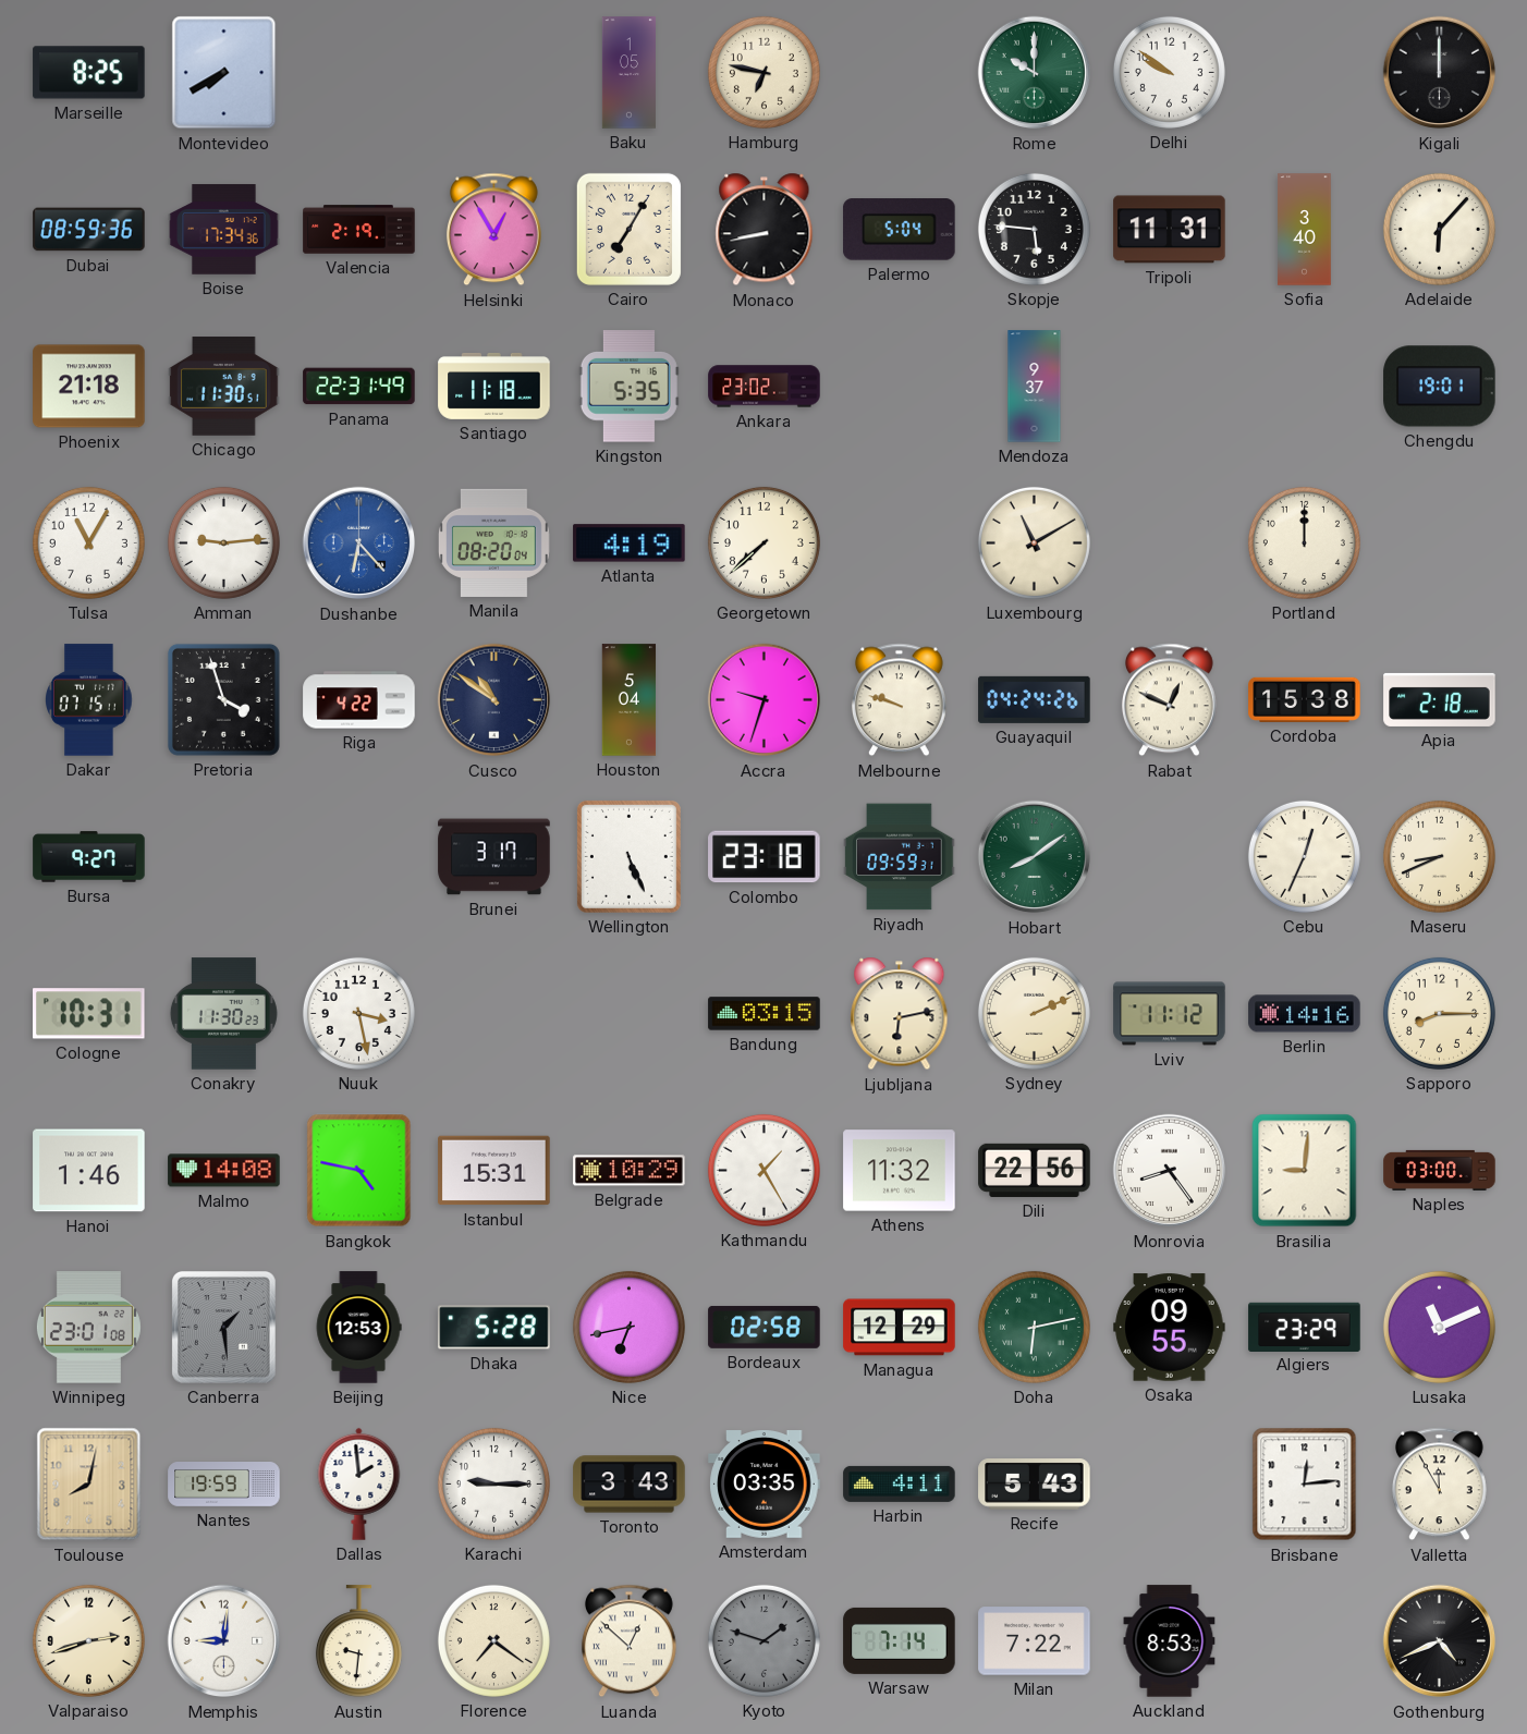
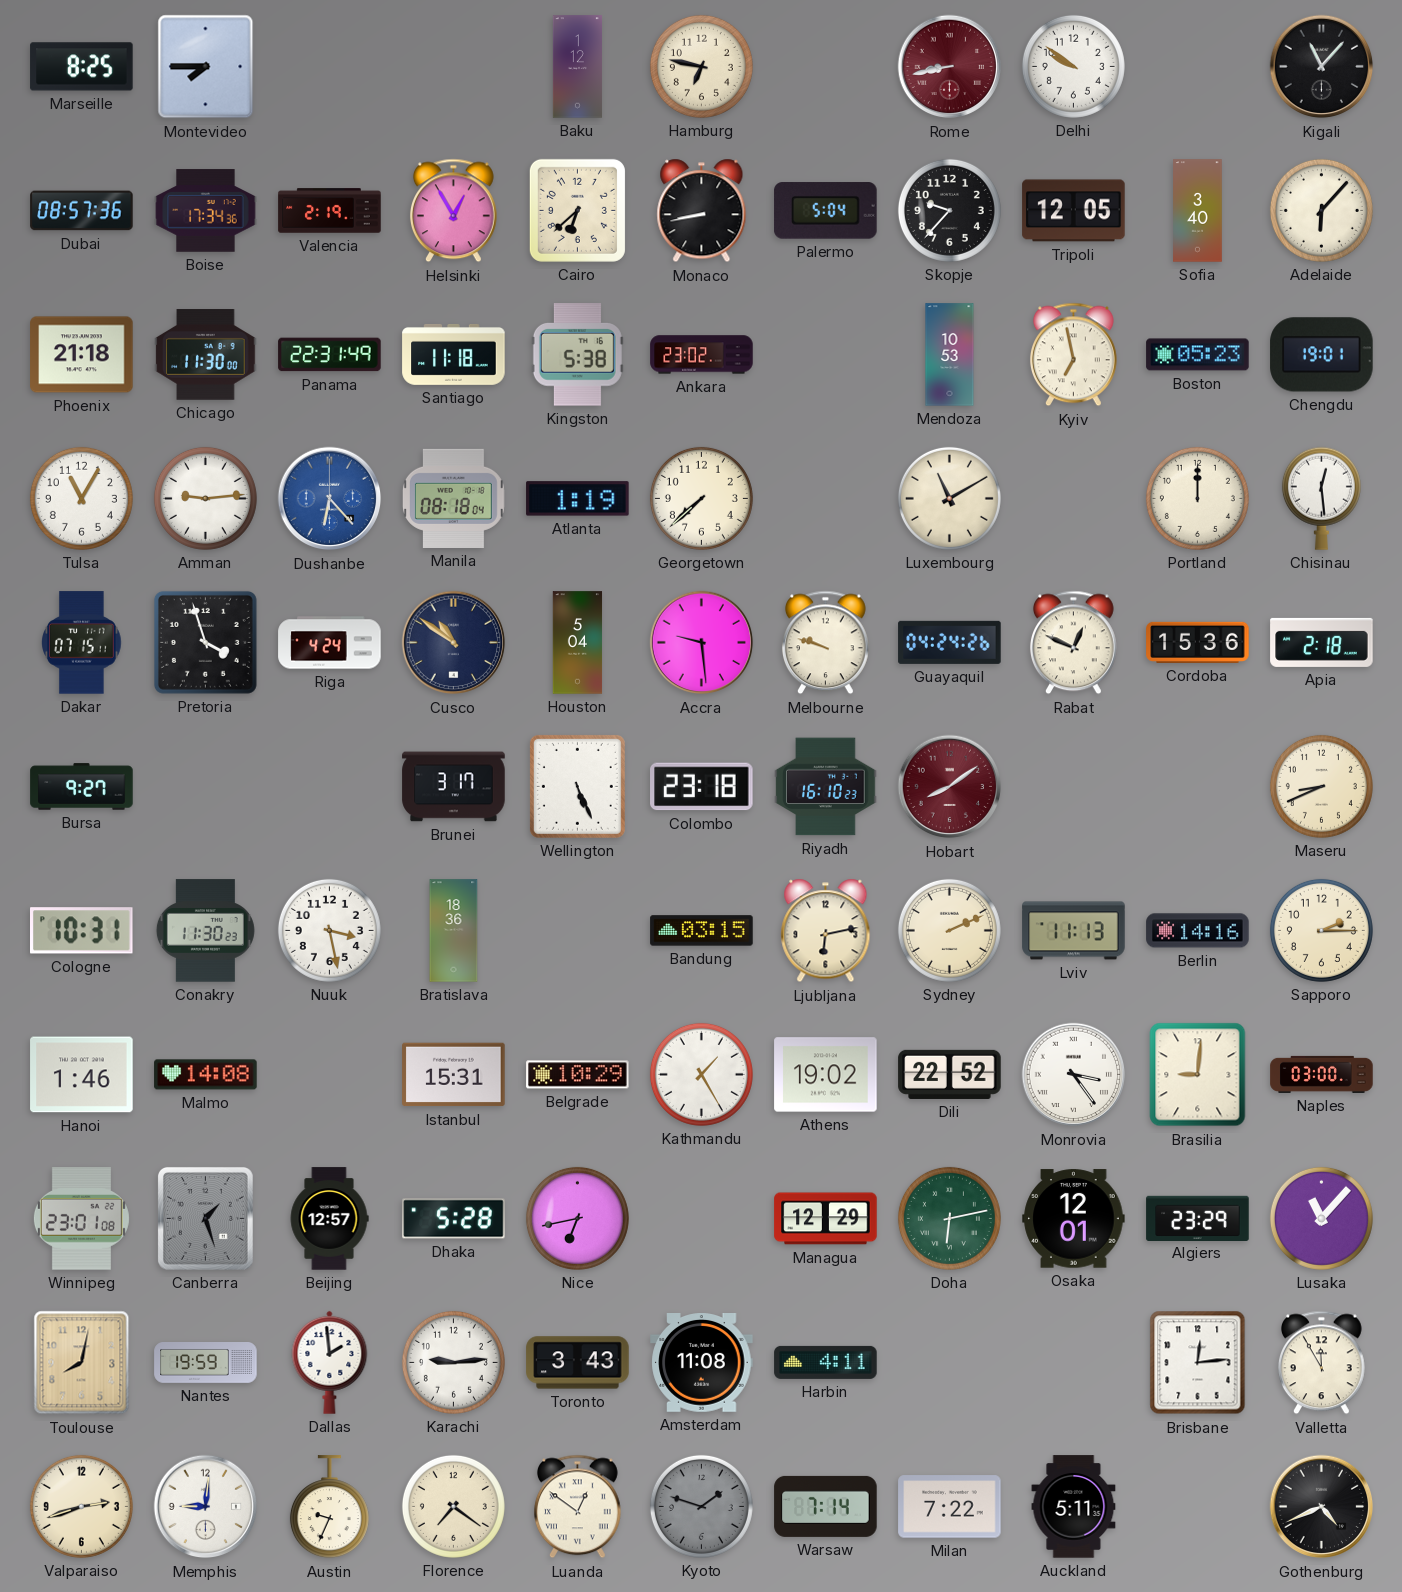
Montevideo: 7:40 -> 7:45
Baku: 1:05 -> 1:12
Rome: 10:00 -> 8:43
Rome dial: green -> burgundy
Kigali: 12:00 -> 11:07
Dubai: 08:59 -> 08:57
Cairo: 7:05 -> 6:38
Skopje: 5:46 -> 9:37
Tripoli: 11:31 -> 12:05
Chicago: 11:30:51 -> 11:30:00
Kingston: 5:35 -> 5:38
Mendoza: 9:37 -> 10:53
Kyiv: none -> 6:58
Boston: none -> 05:23
Manila: 08:20 -> 08:18
Atlanta: 4:19 -> 1:19
Chisinau: none -> 12:29
Riga: 4:22 -> 4:24
Accra: 9:33 -> 9:29
Cordoba: 15:38 -> 15:36
Riyadh: 09:59 -> 16:10
Hobart dial: green -> burgundy
Cebu: 12:34 -> none
Bratislava: none -> 18:36
Lviv: 11:12 -> 11:13
Sapporo: 8:15 -> 2:15
Bangkok: 4:47 -> none
Athens: 11:32 -> 19:02
Dili: 22:56 -> 22:52
Monrovia: 8:24 -> 3:24
Canberra: 1:29 -> 1:27
Beijing: 12:53 -> 12:57
Bordeaux: 02:58 -> none
Osaka: 09:55 -> 12:01
Lusaka: 11:11 -> 11:07
Karachi: 9:15 -> 9:14
Amsterdam: 03:35 -> 11:08
Recife: 5:43 -> none
Austin: 9:31 -> 9:34
Luanda: 12:52 -> 12:51
Auckland: 8:53 -> 5:11
